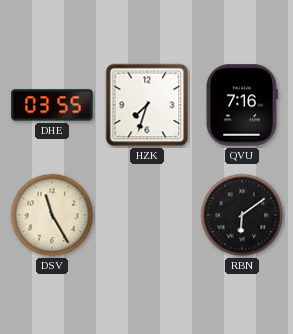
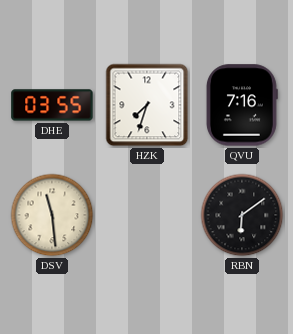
DSV: 11:25 -> 11:29
